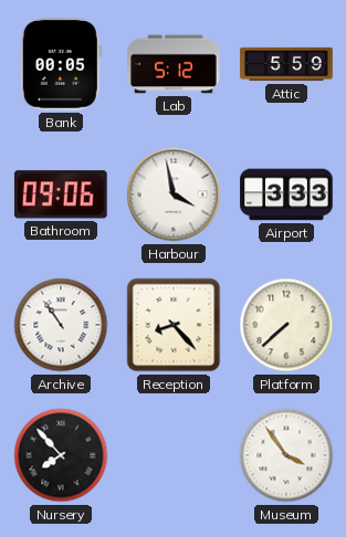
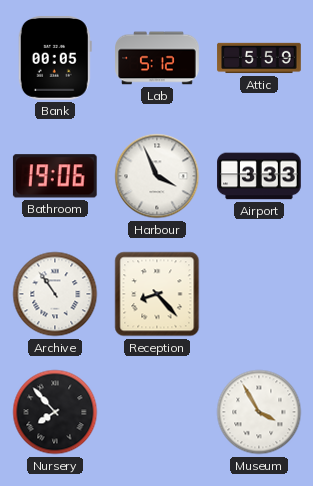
Bathroom: 09:06 -> 19:06
Harbour: 3:58 -> 3:56
Platform: 7:38 -> none
Museum: 3:54 -> 3:55
